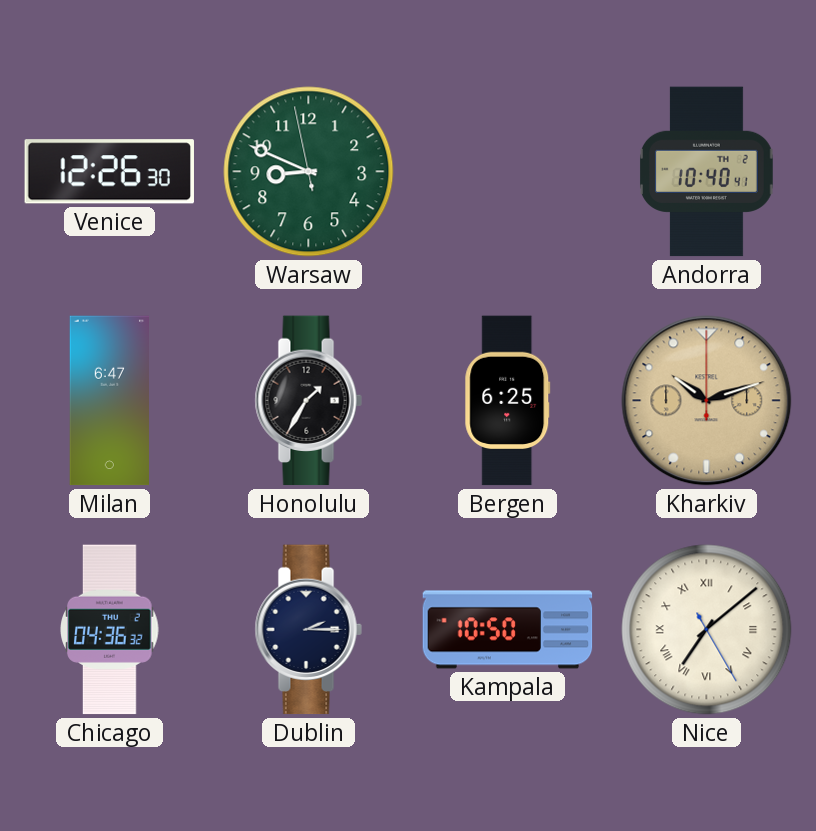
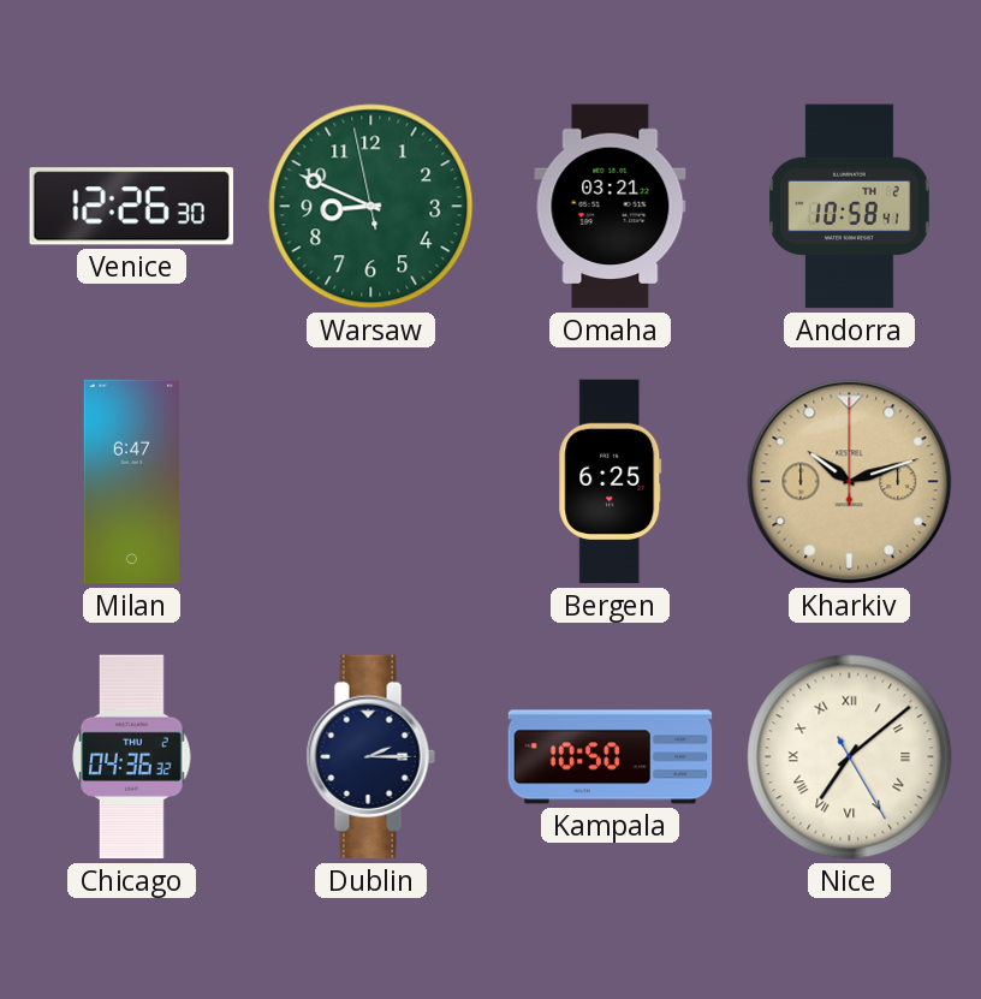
Omaha: none -> 03:21
Andorra: 10:40 -> 10:58
Honolulu: 1:35 -> none
